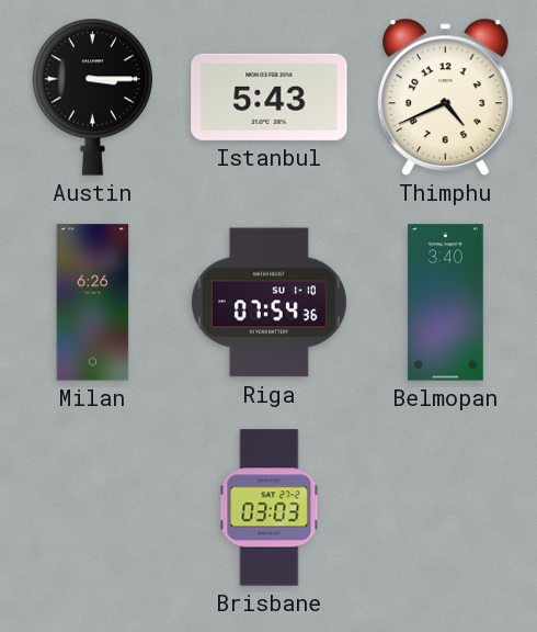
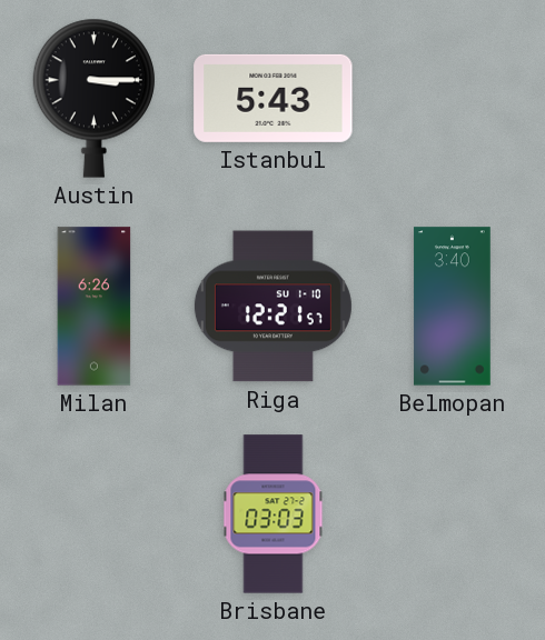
Thimphu: 4:41 -> none
Riga: 07:54 -> 12:21
